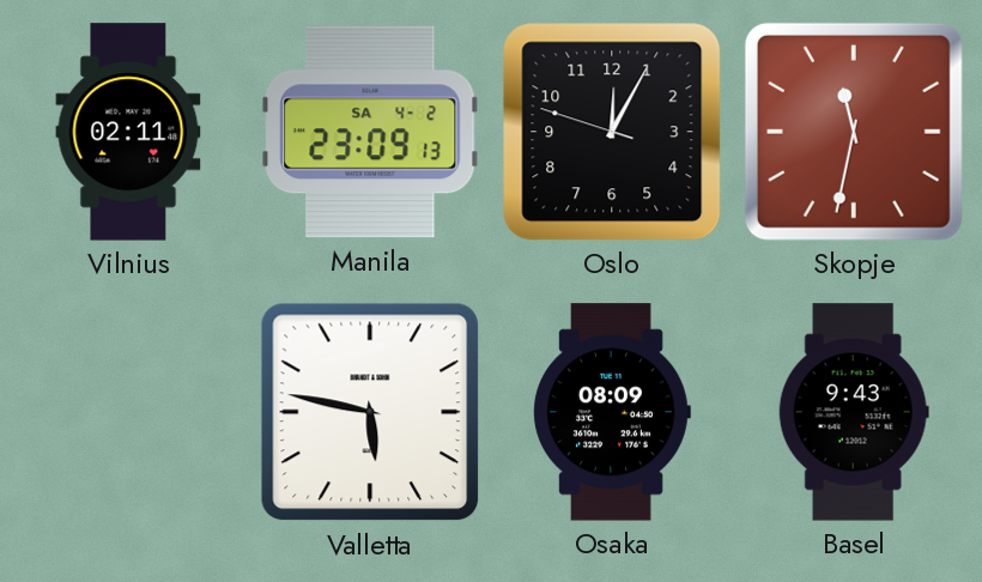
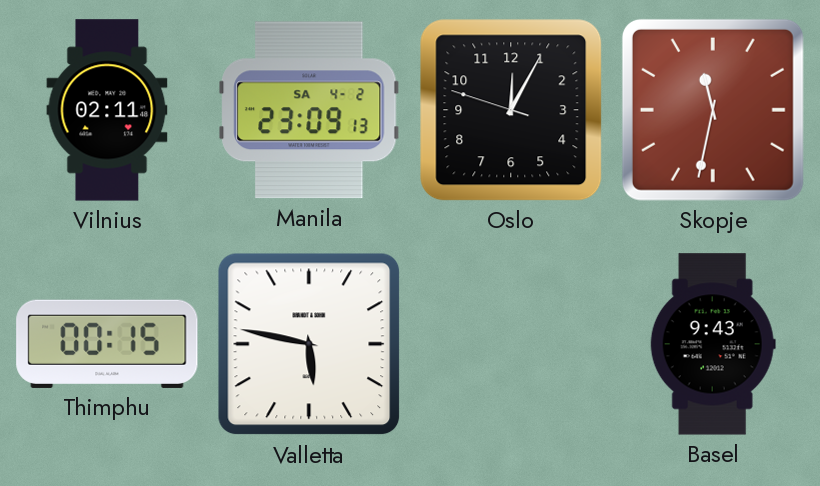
Thimphu: none -> 00:15
Osaka: 08:09 -> none
